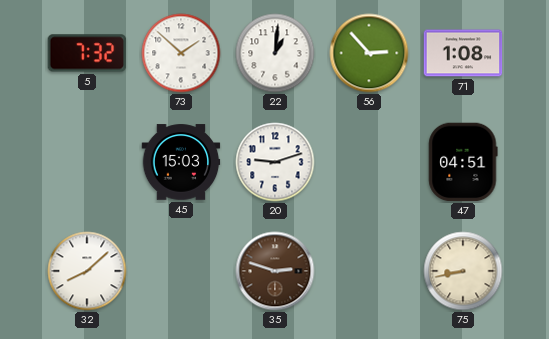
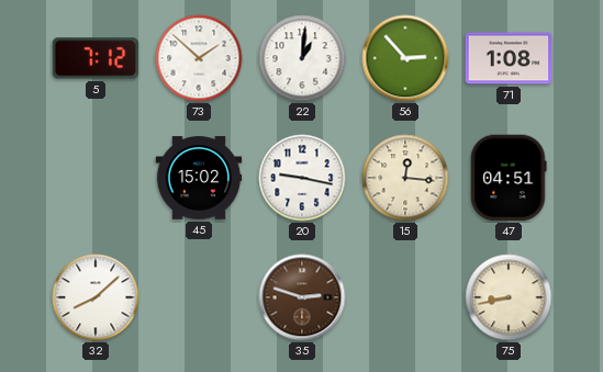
5: 7:32 -> 7:12
45: 15:03 -> 15:02
20: 9:12 -> 9:17
15: none -> 12:16
